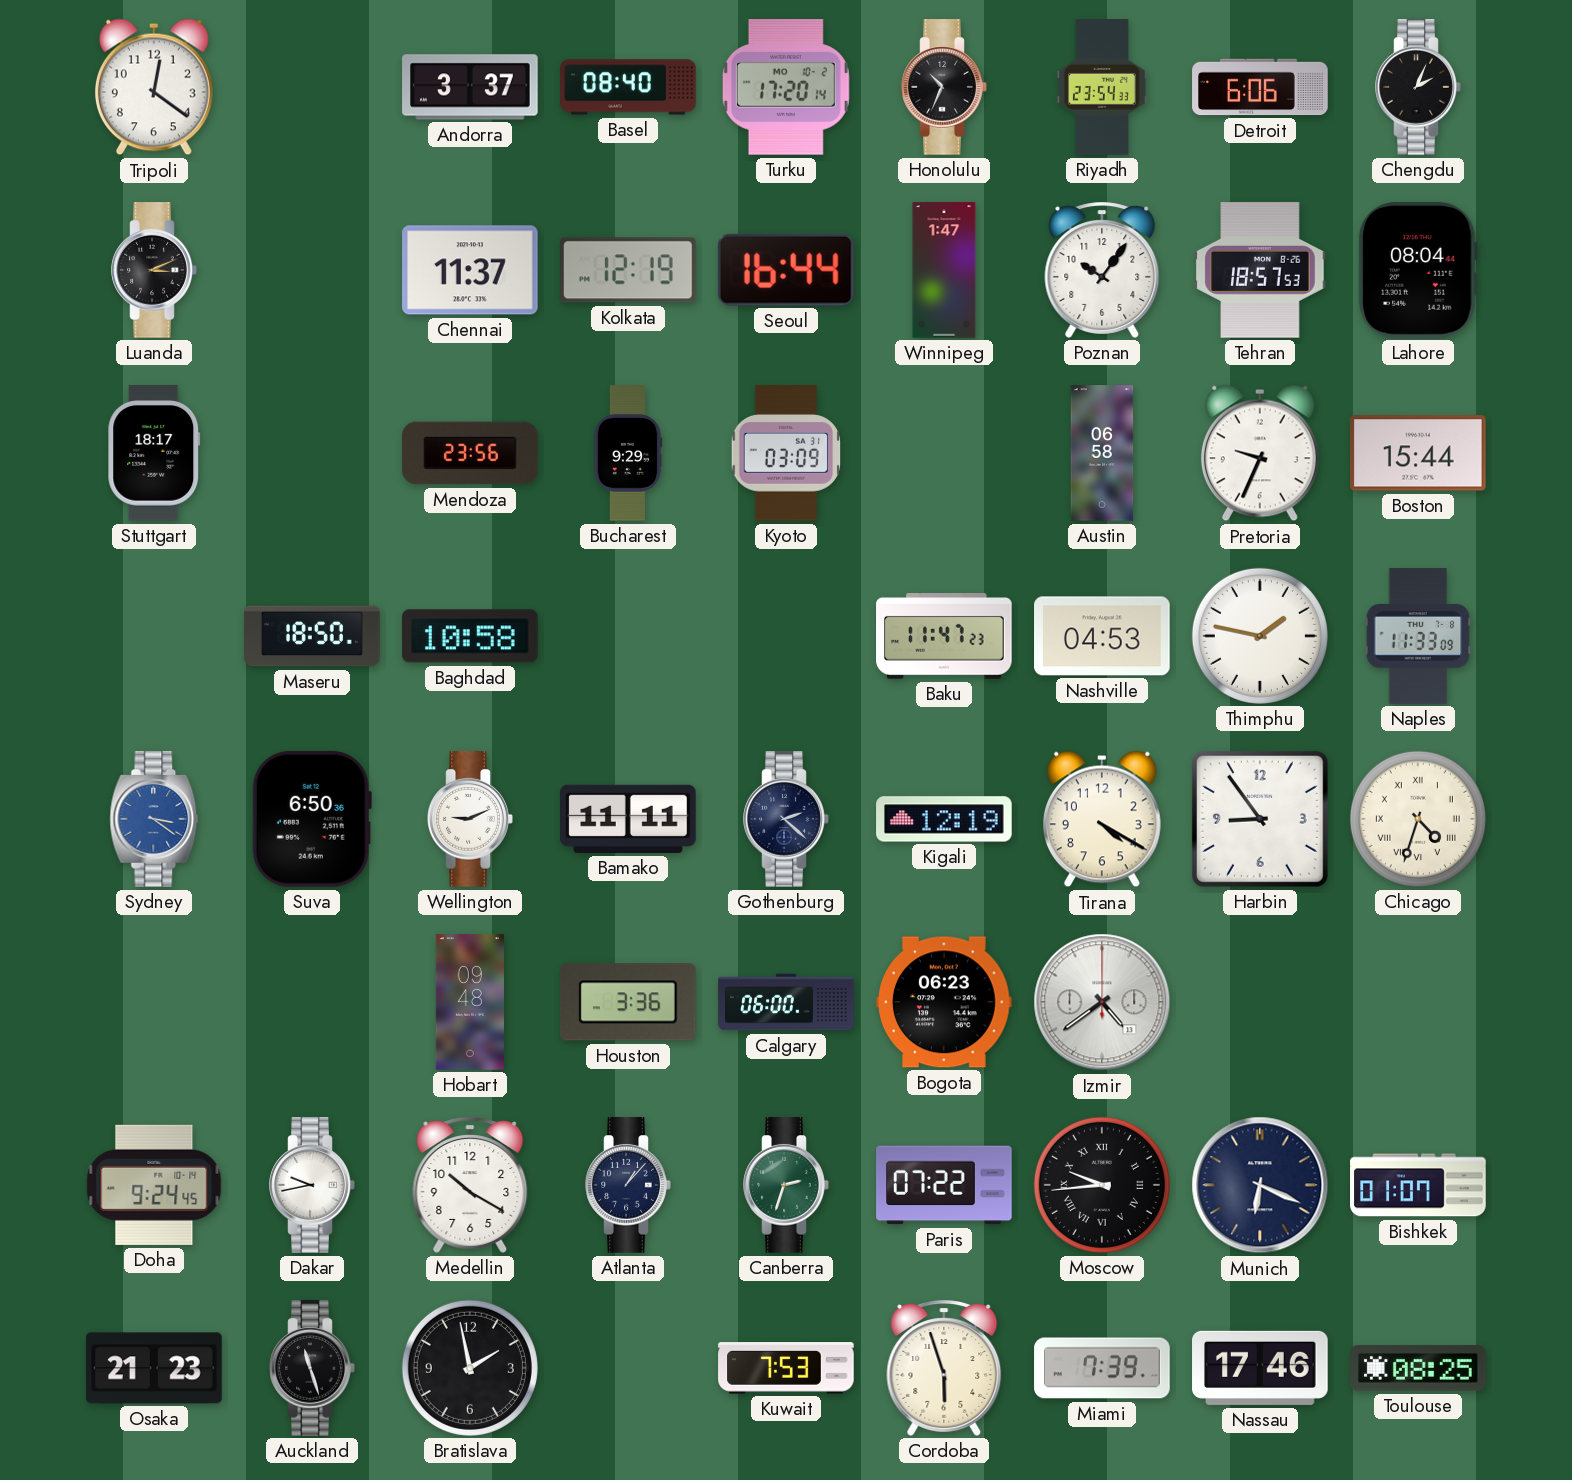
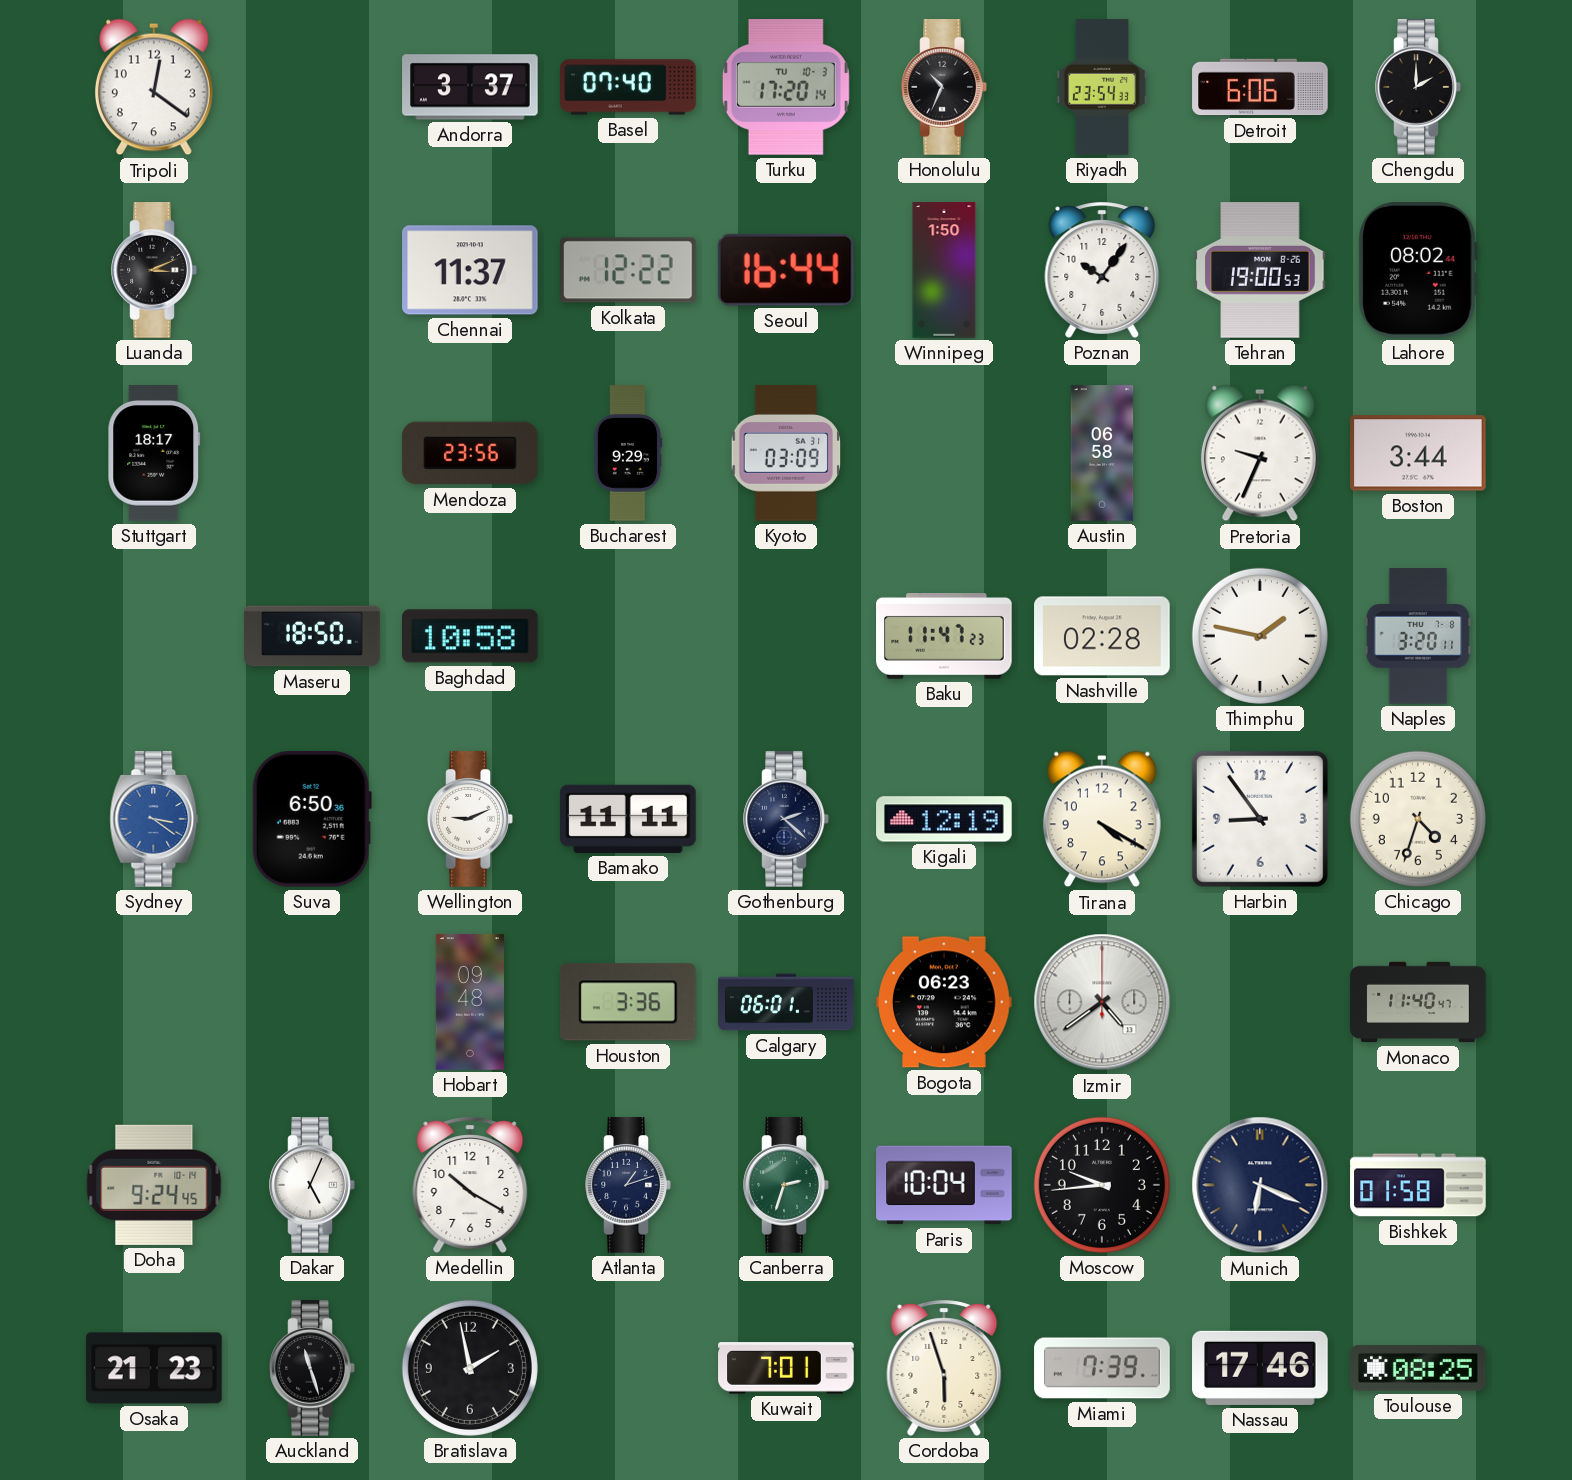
Basel: 08:40 -> 07:40
Turku date: MO 10-2 -> TU 10-3
Chengdu: 2:04 -> 2:00
Kolkata: 12:19 -> 12:22
Winnipeg: 1:47 -> 1:50
Tehran: 18:57 -> 19:00
Lahore: 08:04 -> 08:02
Boston: 15:44 -> 3:44
Nashville: 04:53 -> 02:28
Naples: 11:33 -> 3:20
Chicago numerals: Roman -> Arabic
Calgary: 06:00 -> 06:01
Monaco: none -> 11:40
Dakar: 9:43 -> 5:04
Atlanta: 1:07 -> 1:12
Paris: 07:22 -> 10:04
Moscow numerals: Roman -> Arabic
Bishkek: 01:07 -> 01:58
Kuwait: 7:53 -> 7:01
